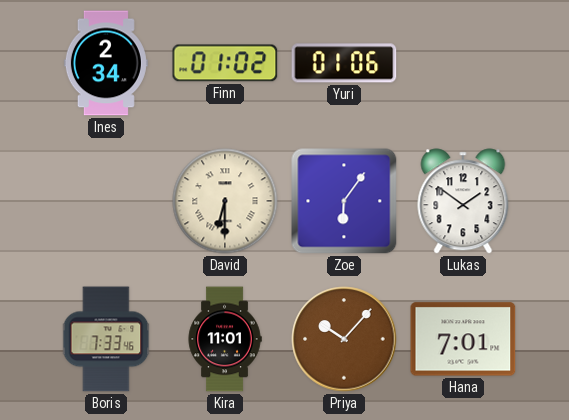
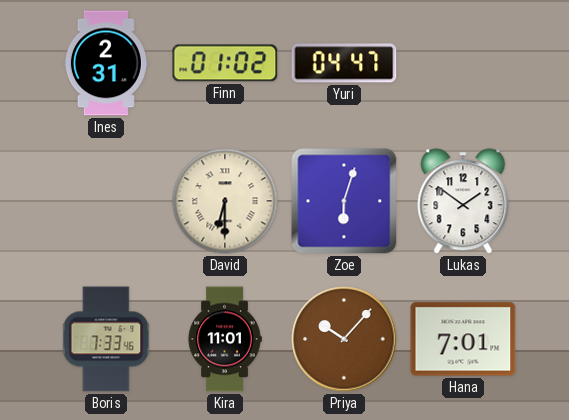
Ines: 2:34 -> 2:31
Yuri: 01:06 -> 04:47
Zoe: 6:06 -> 6:03
